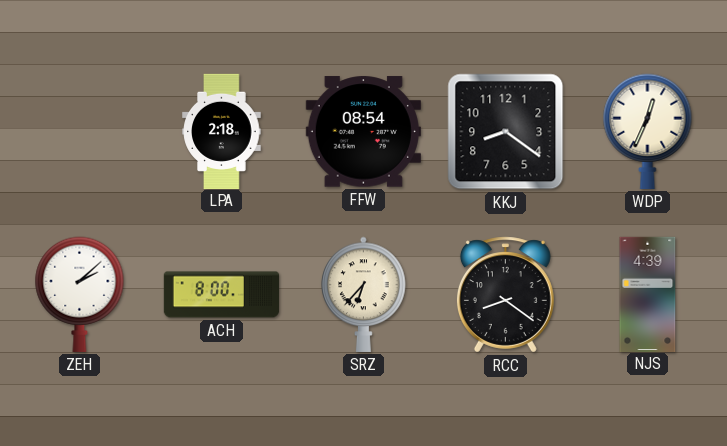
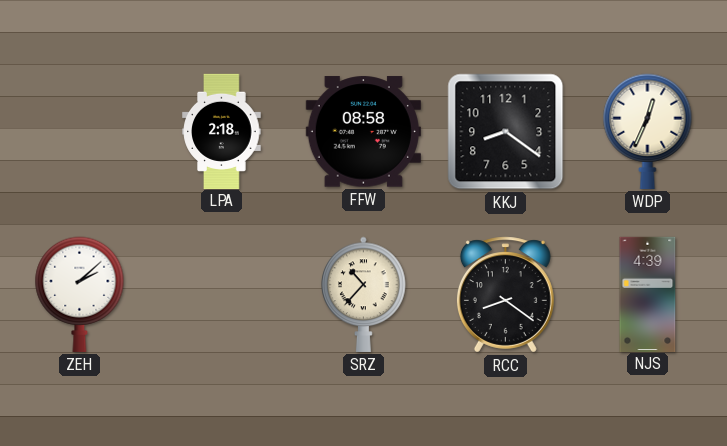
FFW: 08:54 -> 08:58
ACH: 8:00 -> none
SRZ: 6:37 -> 10:37
